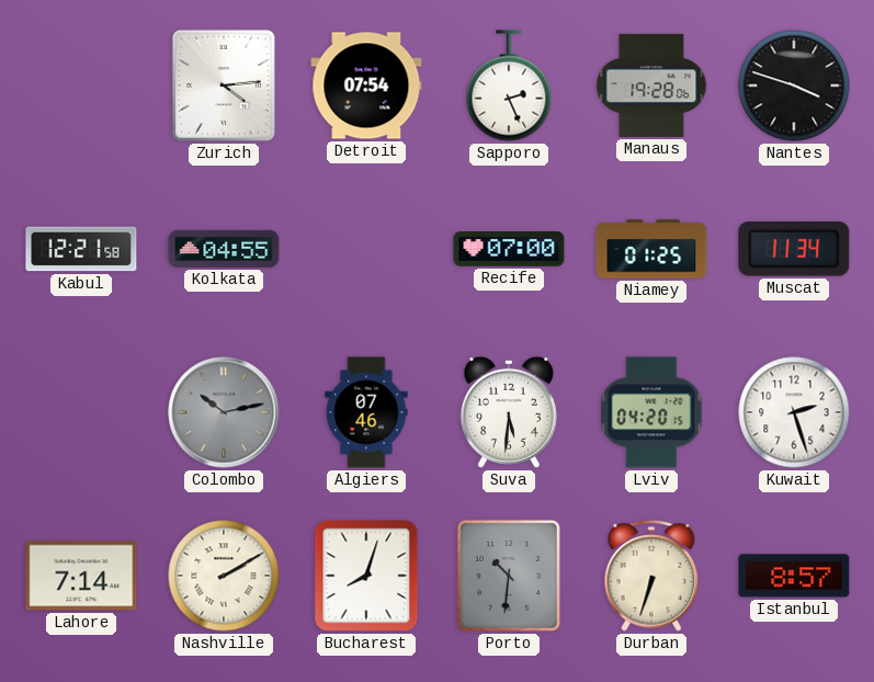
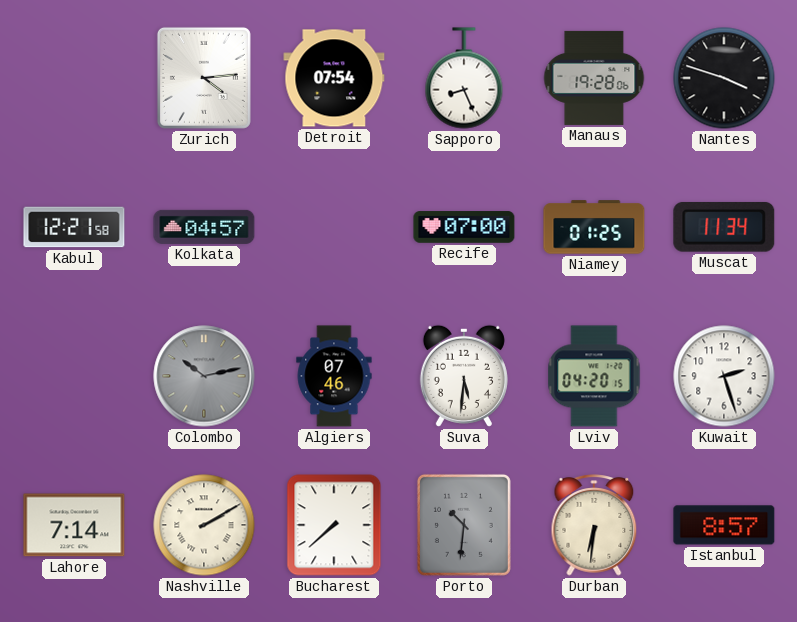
Sapporo: 2:26 -> 8:26
Kolkata: 04:55 -> 04:57
Bucharest: 8:03 -> 7:38
Durban: 6:33 -> 6:31
